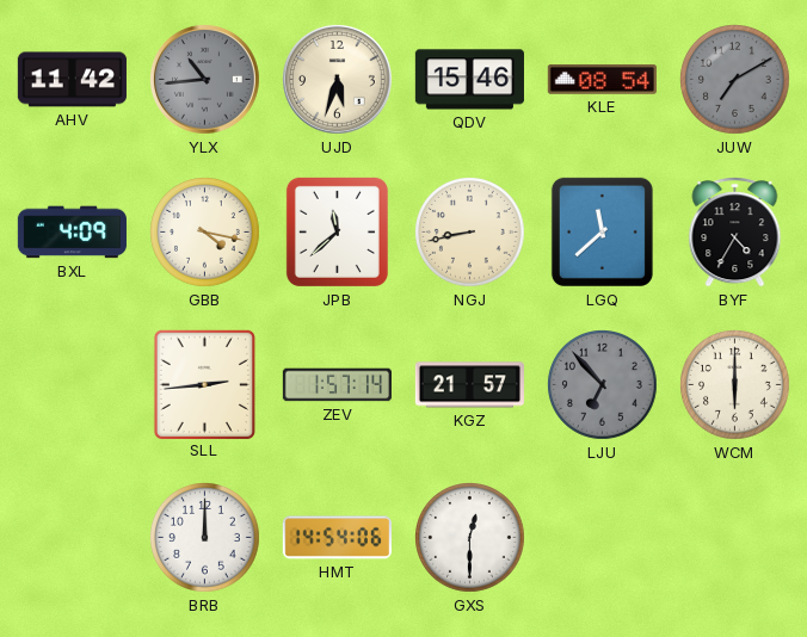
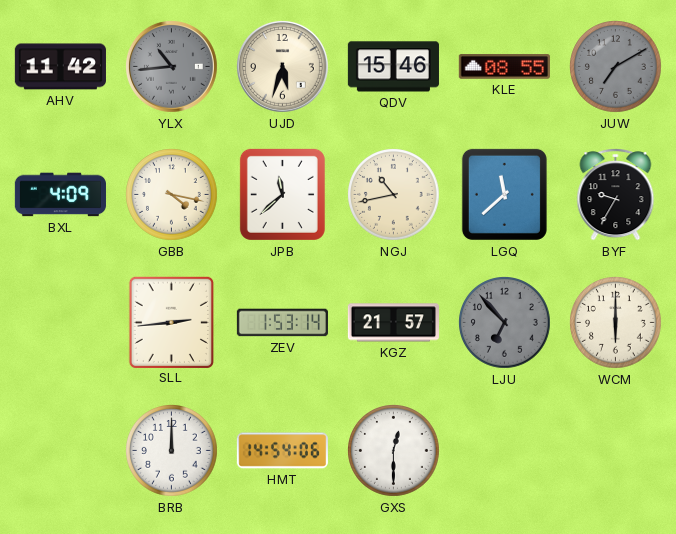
KLE: 08:54 -> 08:55
NGJ: 8:43 -> 10:43
BYF: 4:35 -> 9:35
ZEV: 1:57 -> 1:53
